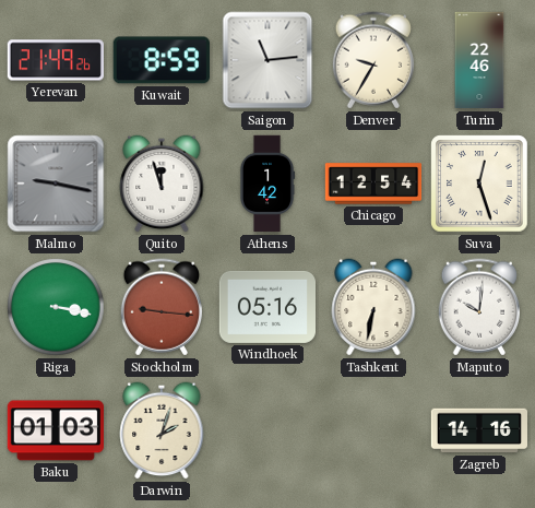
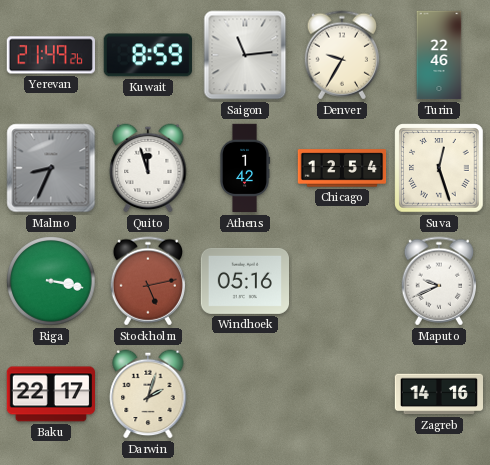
Malmo: 9:17 -> 8:34
Stockholm: 9:16 -> 5:13
Tashkent: 6:32 -> none
Maputo: 10:01 -> 9:41
Baku: 01:03 -> 22:17
